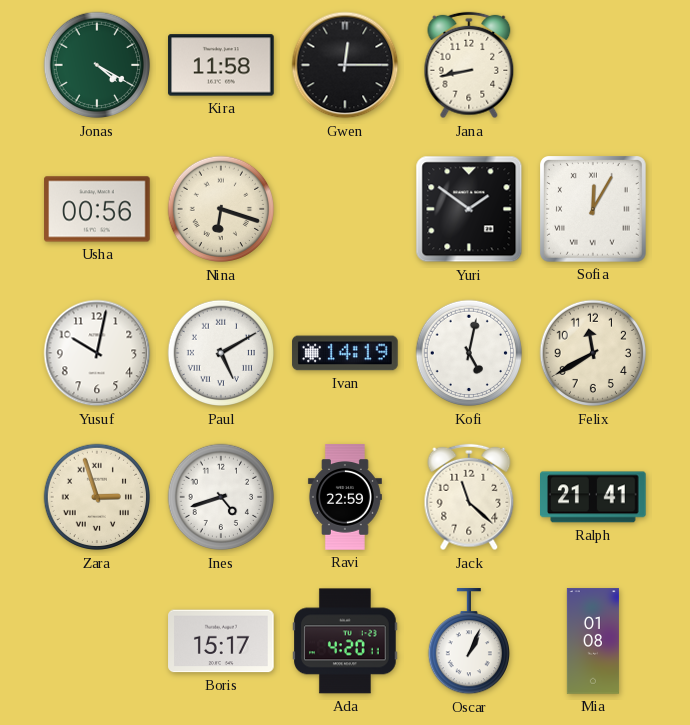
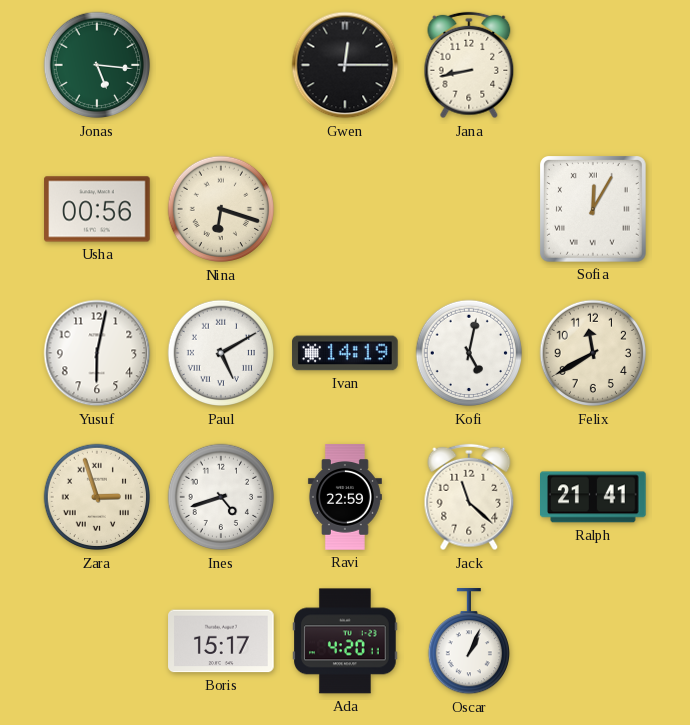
Jonas: 4:20 -> 5:16
Kira: 11:58 -> none
Yuri: 1:51 -> none
Yusuf: 10:02 -> 6:02
Mia: 01:08 -> none
